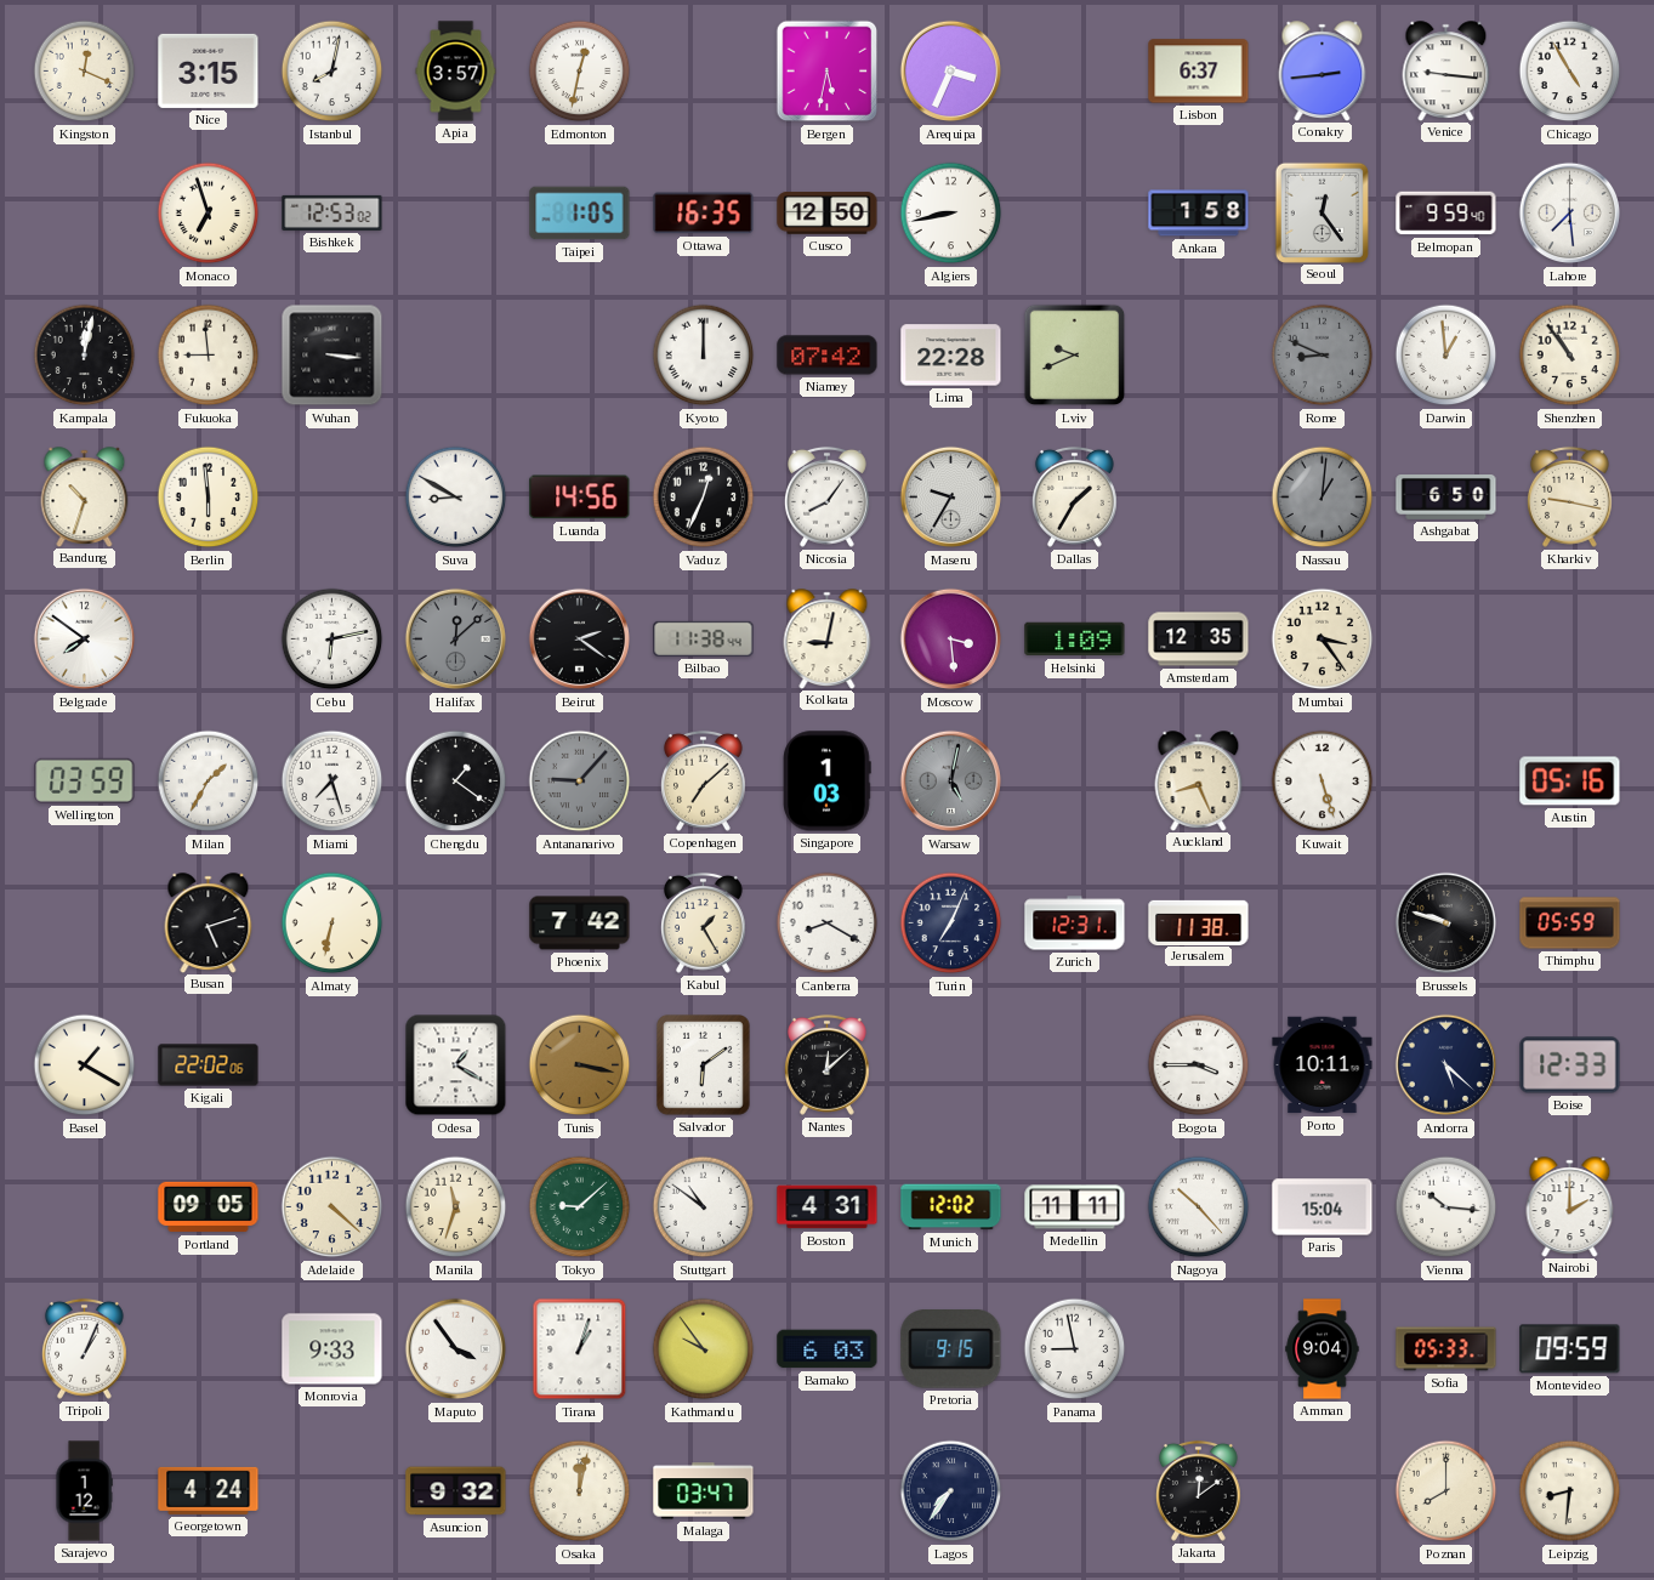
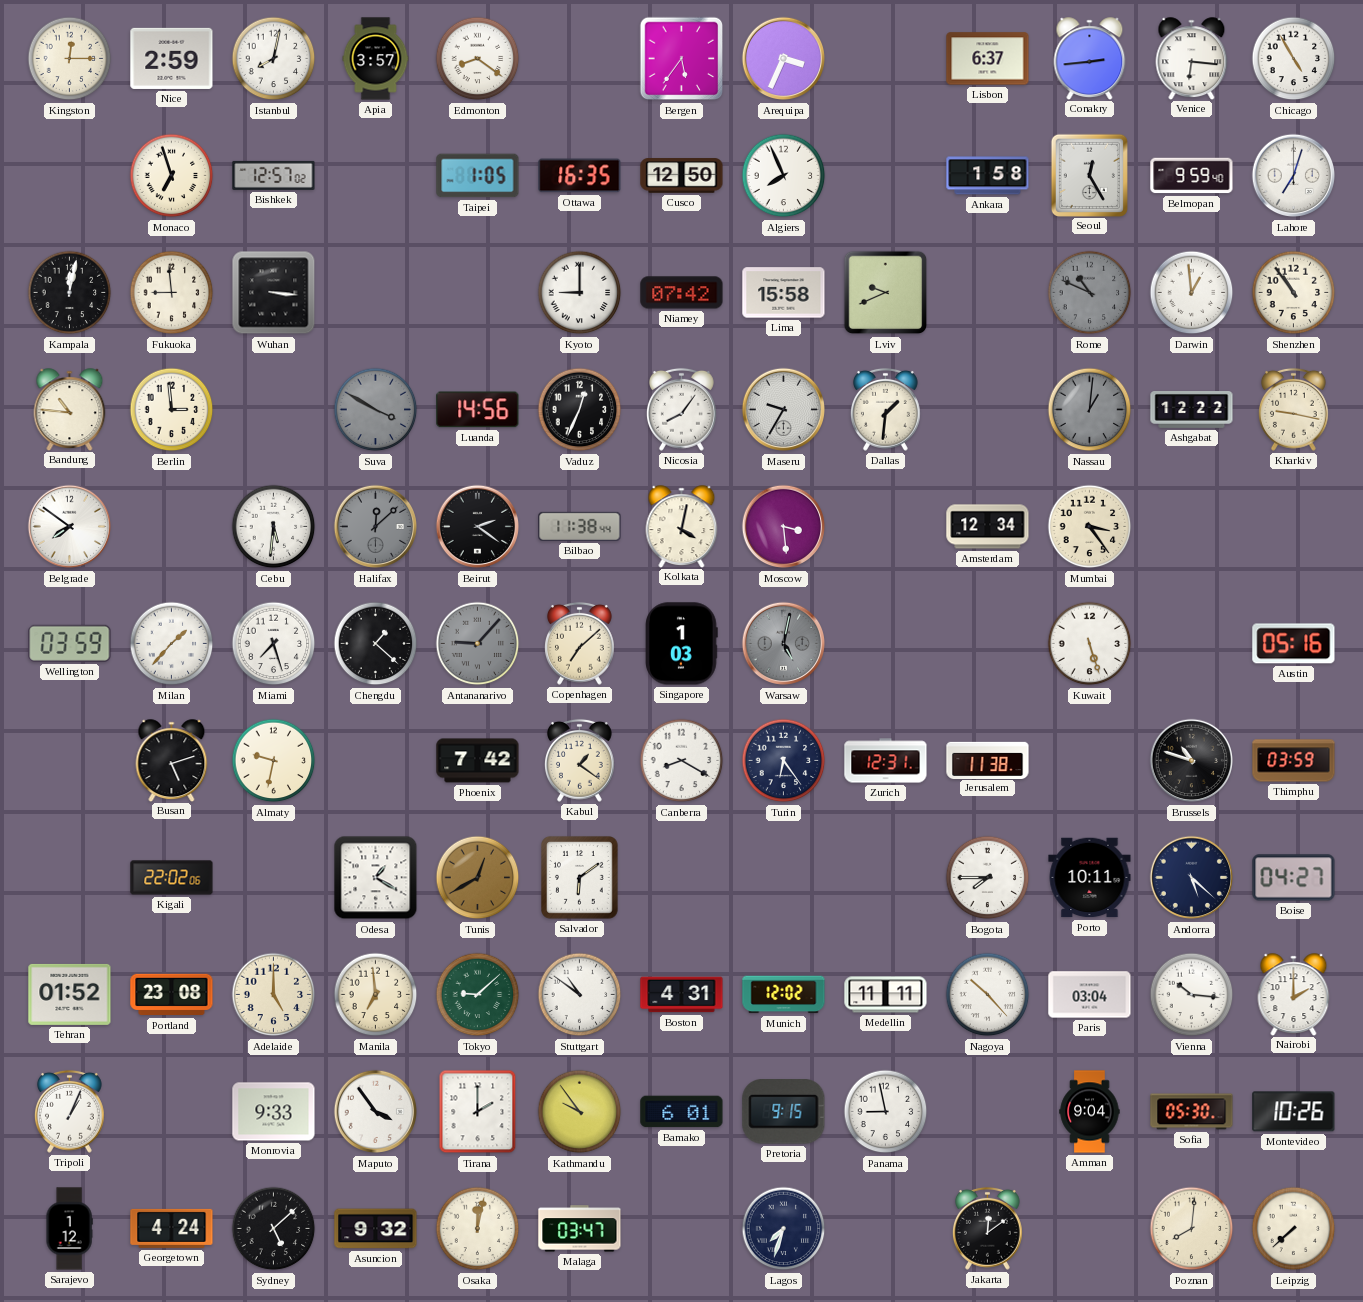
Kingston: 12:19 -> 12:15
Nice: 3:15 -> 2:59
Edmonton: 12:32 -> 8:21
Bergen: 5:32 -> 5:36
Venice: 9:16 -> 6:16
Bishkek: 12:53 -> 12:57
Algiers: 8:43 -> 7:56
Seoul: 12:24 -> 12:25
Lahore: 7:29 -> 7:03
Kyoto: 12:00 -> 9:00
Lima: 22:28 -> 15:58
Rome: 8:49 -> 10:49
Bandung: 10:33 -> 10:46
Berlin: 5:59 -> 2:59
Suva: 8:50 -> 3:50
Suva dial: white -> grey
Dallas: 1:35 -> 1:31
Ashgabat: 6:50 -> 12:22
Cebu: 6:13 -> 5:31
Kolkata: 9:02 -> 4:02
Helsinki: 1:09 -> none
Amsterdam: 12:35 -> 12:34
Milan: 1:35 -> 1:37
Chengdu: 1:21 -> 1:22
Auckland: 8:26 -> none
Almaty: 6:32 -> 9:32
Kabul: 1:25 -> 1:21
Turin: 7:04 -> 6:24
Brussels: 9:48 -> 10:48
Thimphu: 05:59 -> 03:59
Basel: 1:20 -> none
Tunis: 3:17 -> 12:40
Nantes: 12:08 -> none
Bogota: 3:45 -> 7:45
Boise: 12:33 -> 04:27
Tehran: none -> 01:52
Portland: 09:05 -> 23:08
Adelaide: 4:22 -> 5:00
Manila: 11:33 -> 6:59
Paris: 15:04 -> 03:04
Tirana: 1:03 -> 2:00
Bamako: 6:03 -> 6:01
Sofia: 05:33 -> 05:30
Montevideo: 09:59 -> 10:26
Sydney: none -> 5:08
Lagos: 7:36 -> 7:33
Poznan: 8:00 -> 8:01
Leipzig: 8:31 -> 7:38
